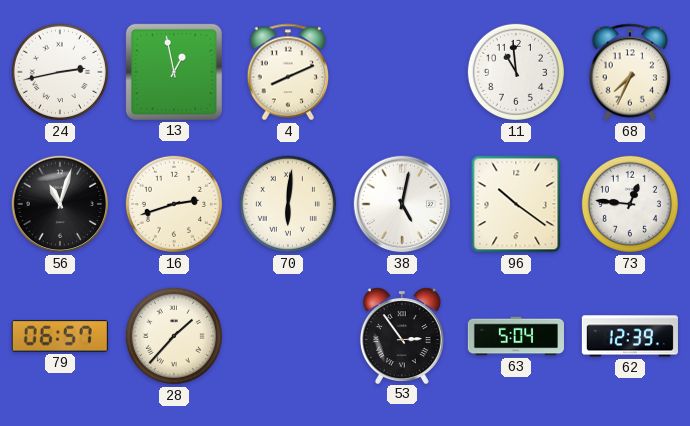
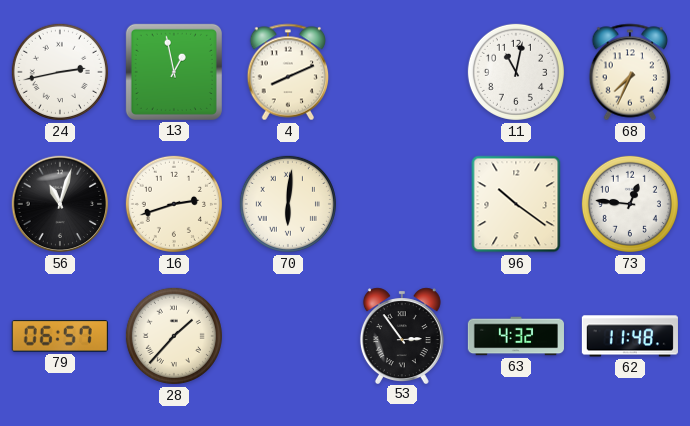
11: 10:59 -> 11:02
38: 5:02 -> none
63: 5:04 -> 4:32
62: 12:39 -> 11:48
